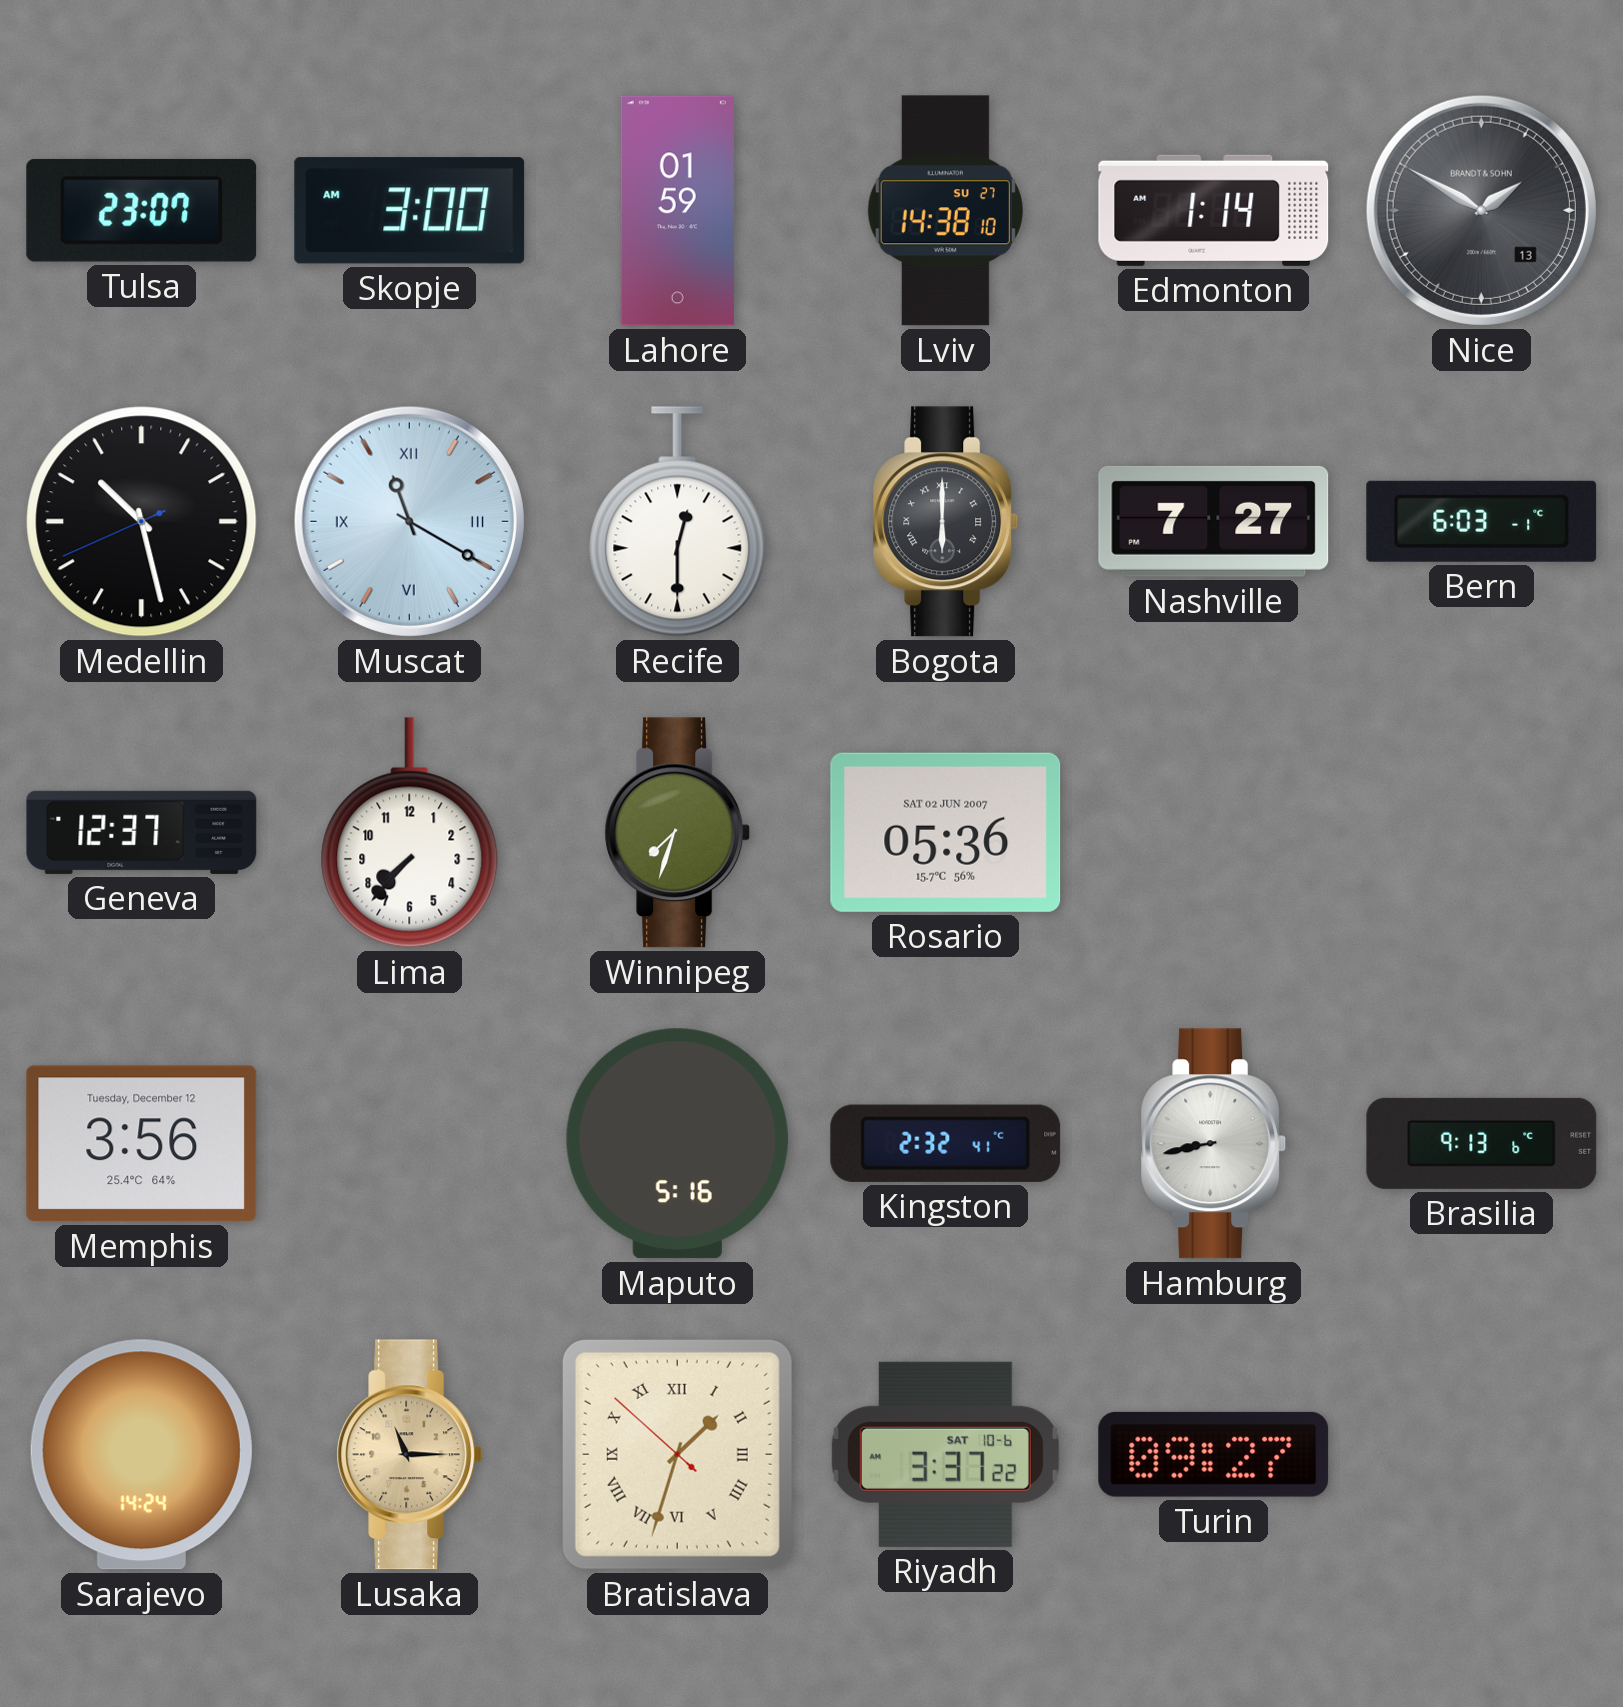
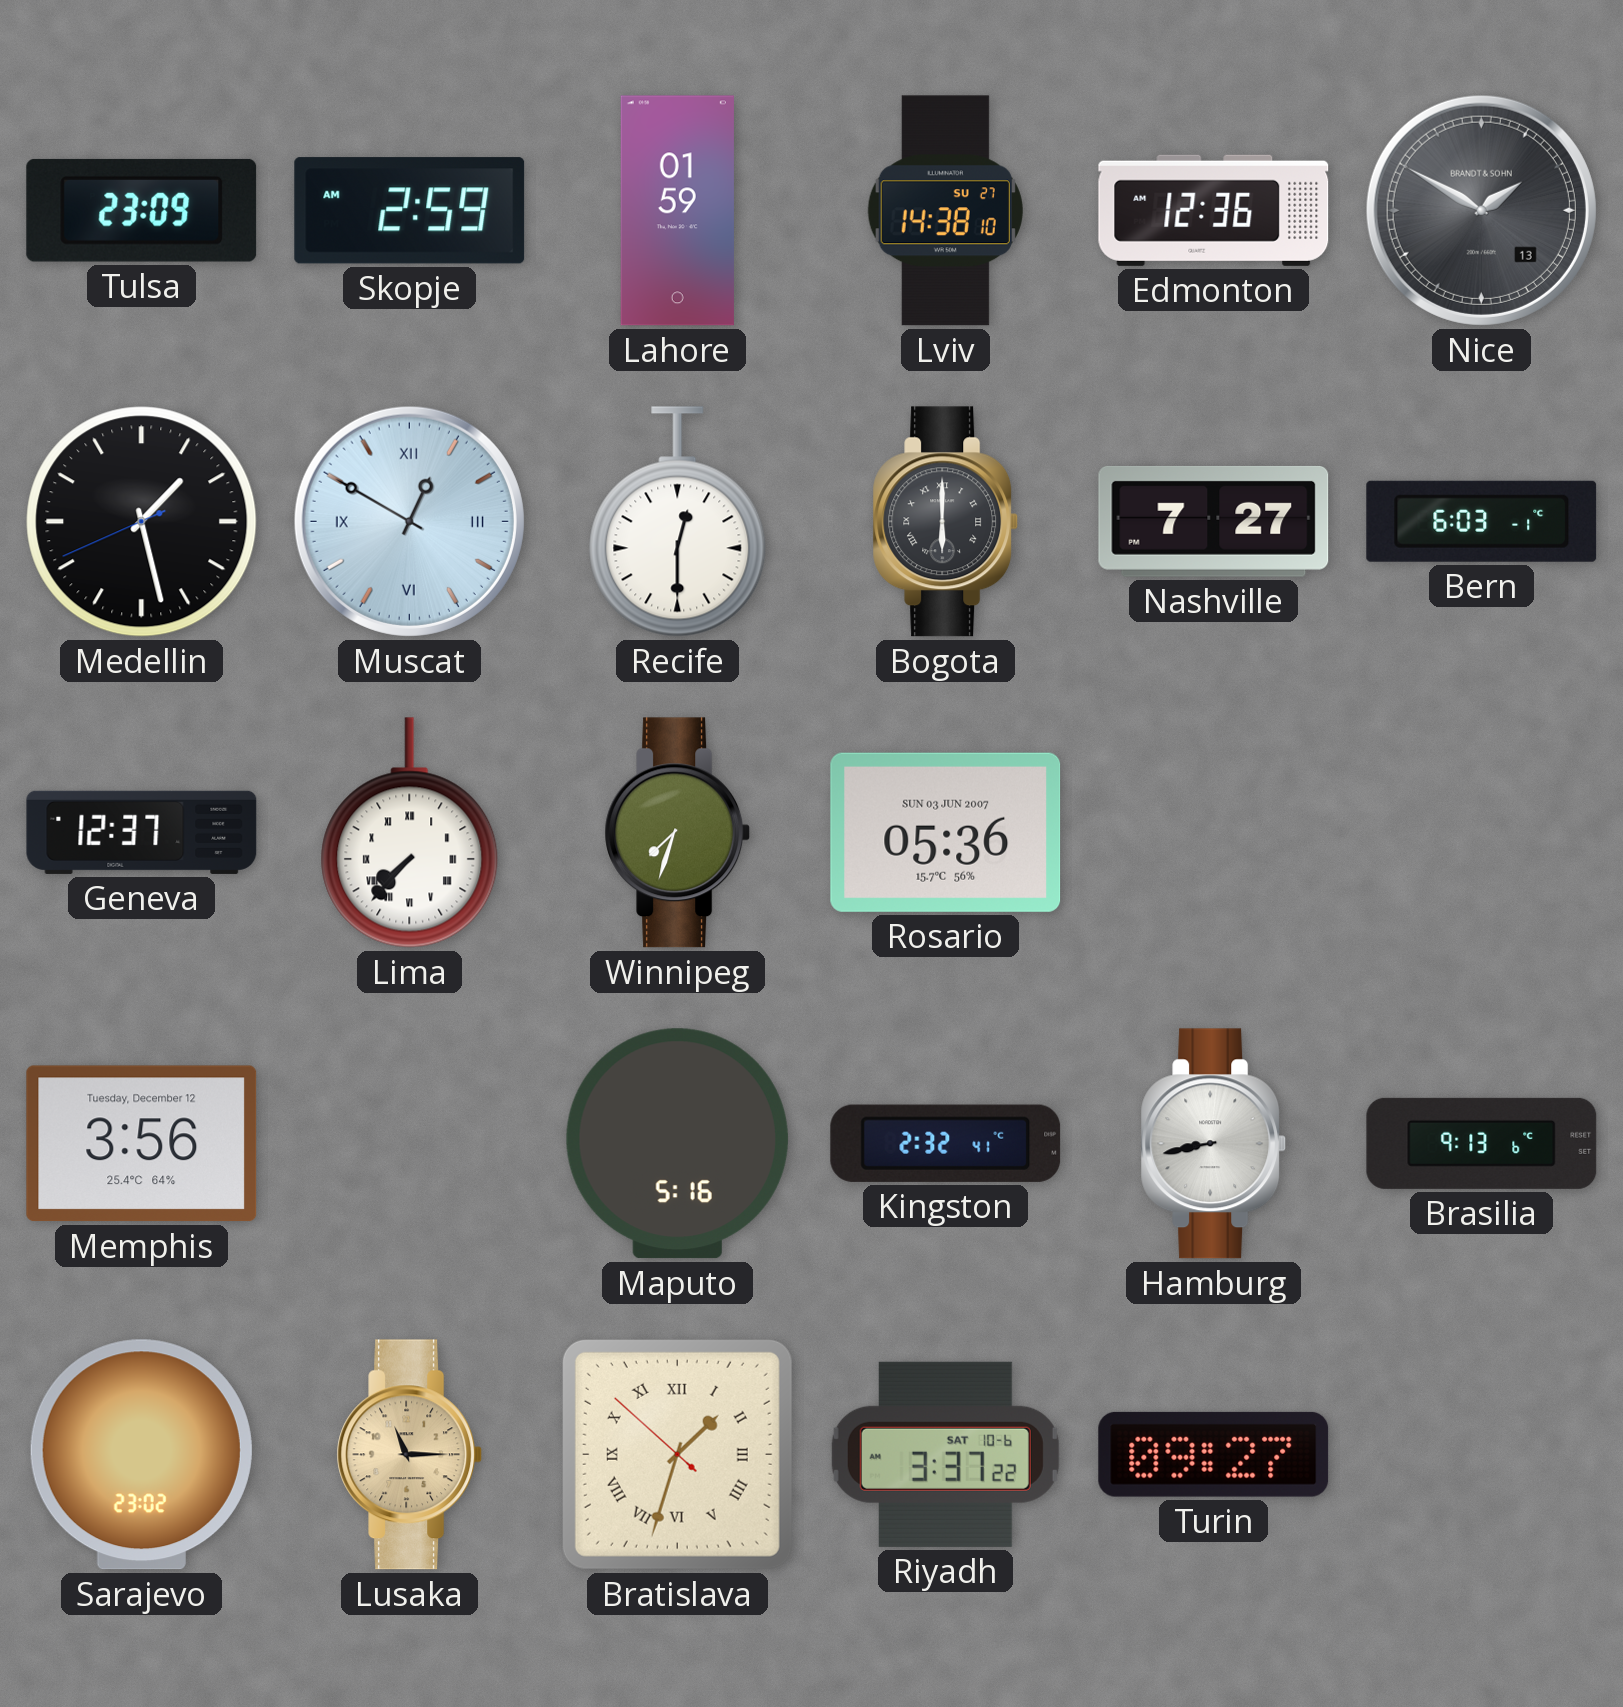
Tulsa: 23:07 -> 23:09
Skopje: 3:00 -> 2:59
Edmonton: 1:14 -> 12:36
Medellin: 10:27 -> 1:27
Muscat: 11:20 -> 12:50
Lima numerals: Arabic -> Roman
Rosario date: SAT 02 JUN 2007 -> SUN 03 JUN 2007
Sarajevo: 14:24 -> 23:02
